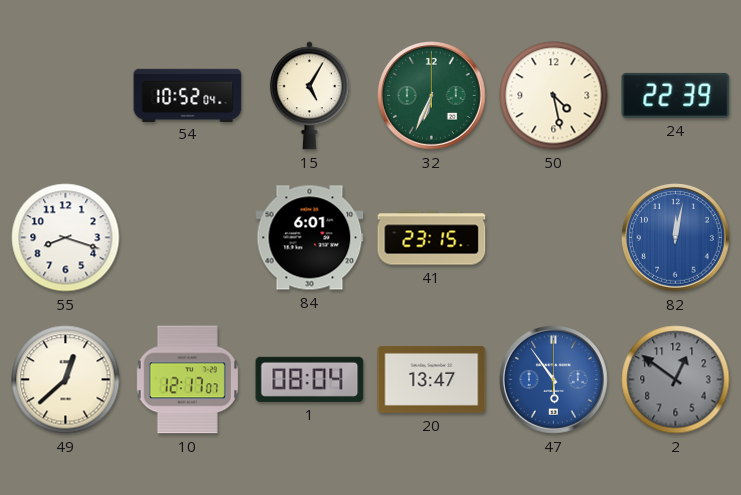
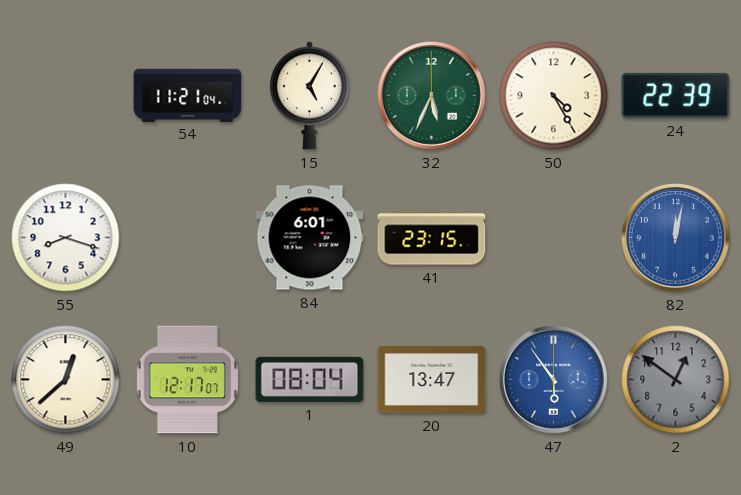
54: 10:52 -> 11:21
32: 6:34 -> 5:34
50: 4:28 -> 4:25
